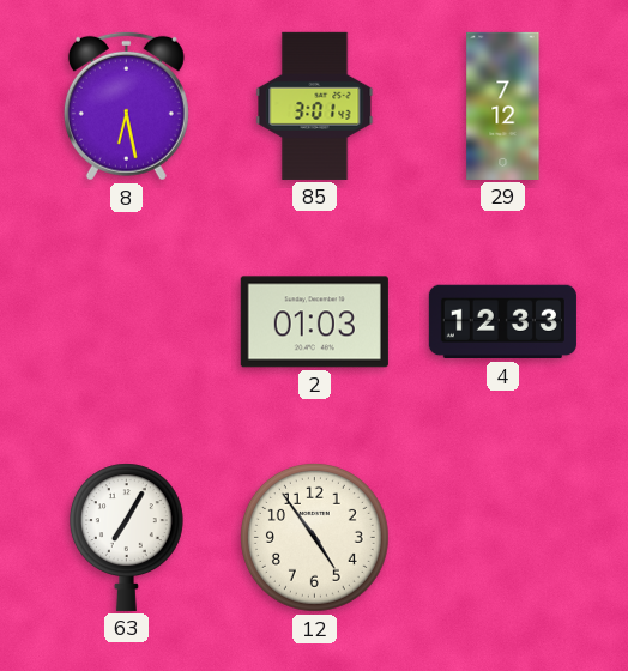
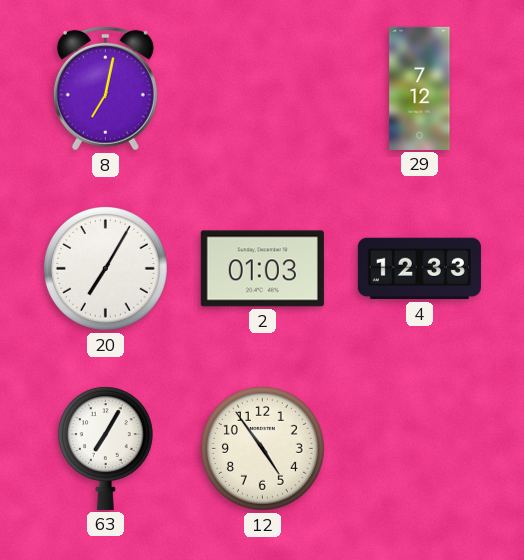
8: 6:28 -> 7:02
85: 3:01 -> none
20: none -> 7:05
